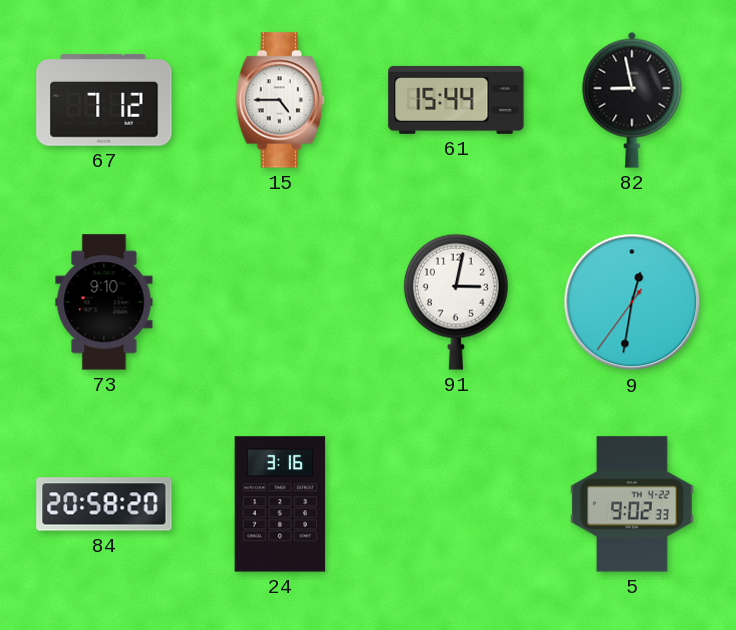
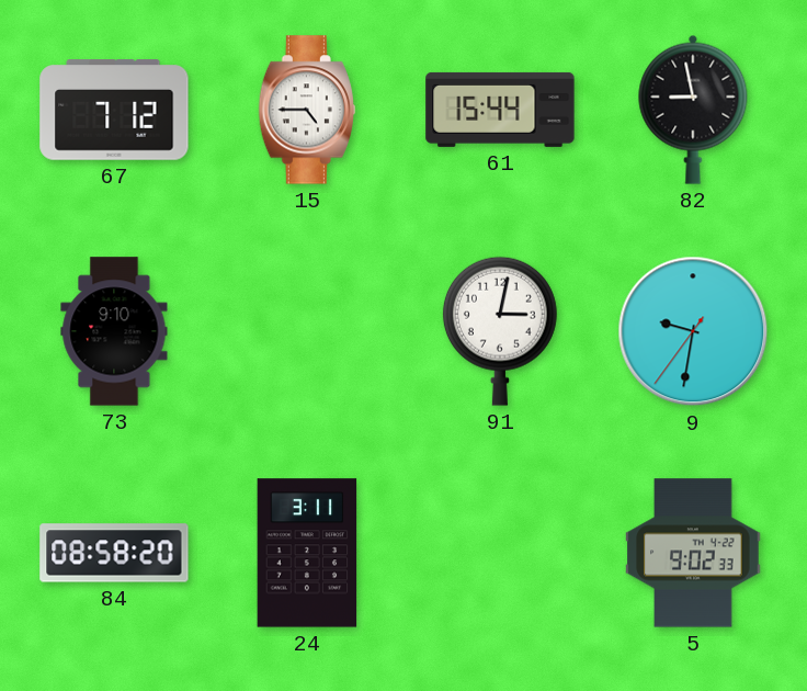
9: 12:31 -> 9:31
84: 20:58 -> 08:58
24: 3:16 -> 3:11
